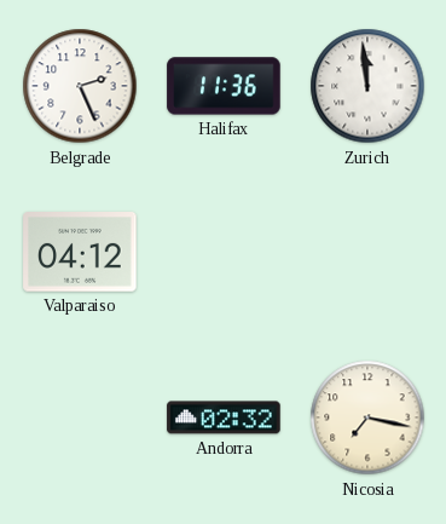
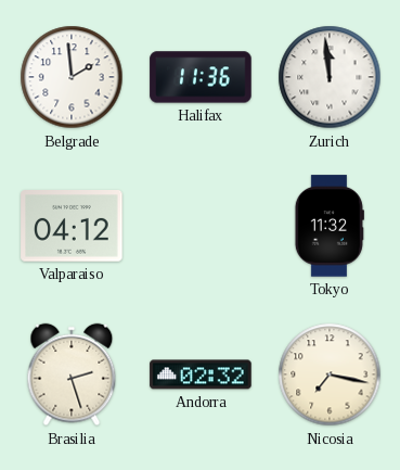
Belgrade: 2:26 -> 1:59
Tokyo: none -> 11:32
Brasilia: none -> 2:27
